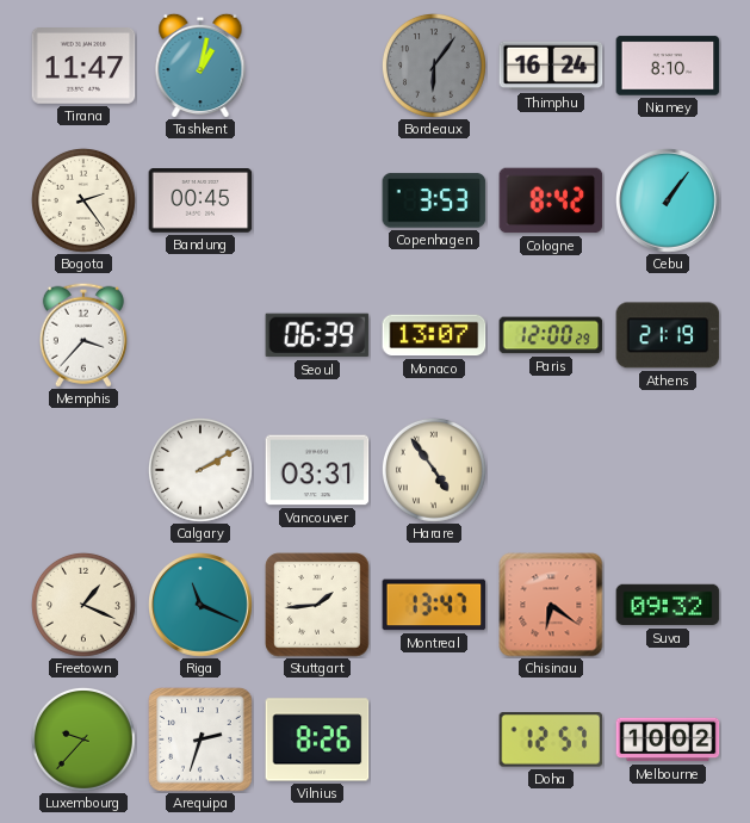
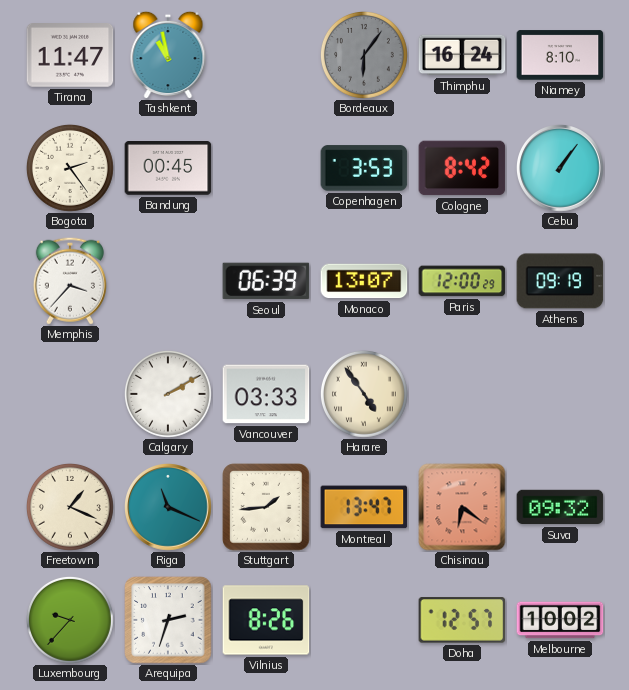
Tashkent: 1:02 -> 10:58
Athens: 21:19 -> 09:19
Vancouver: 03:31 -> 03:33
